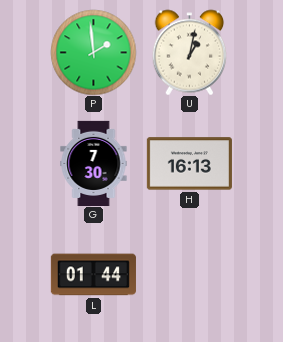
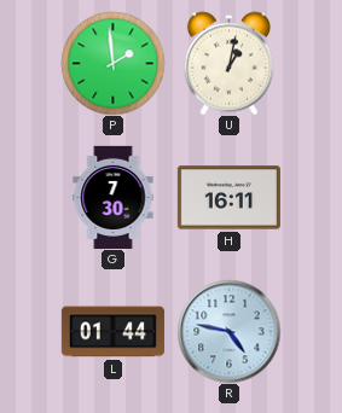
H: 16:13 -> 16:11
R: none -> 4:47
